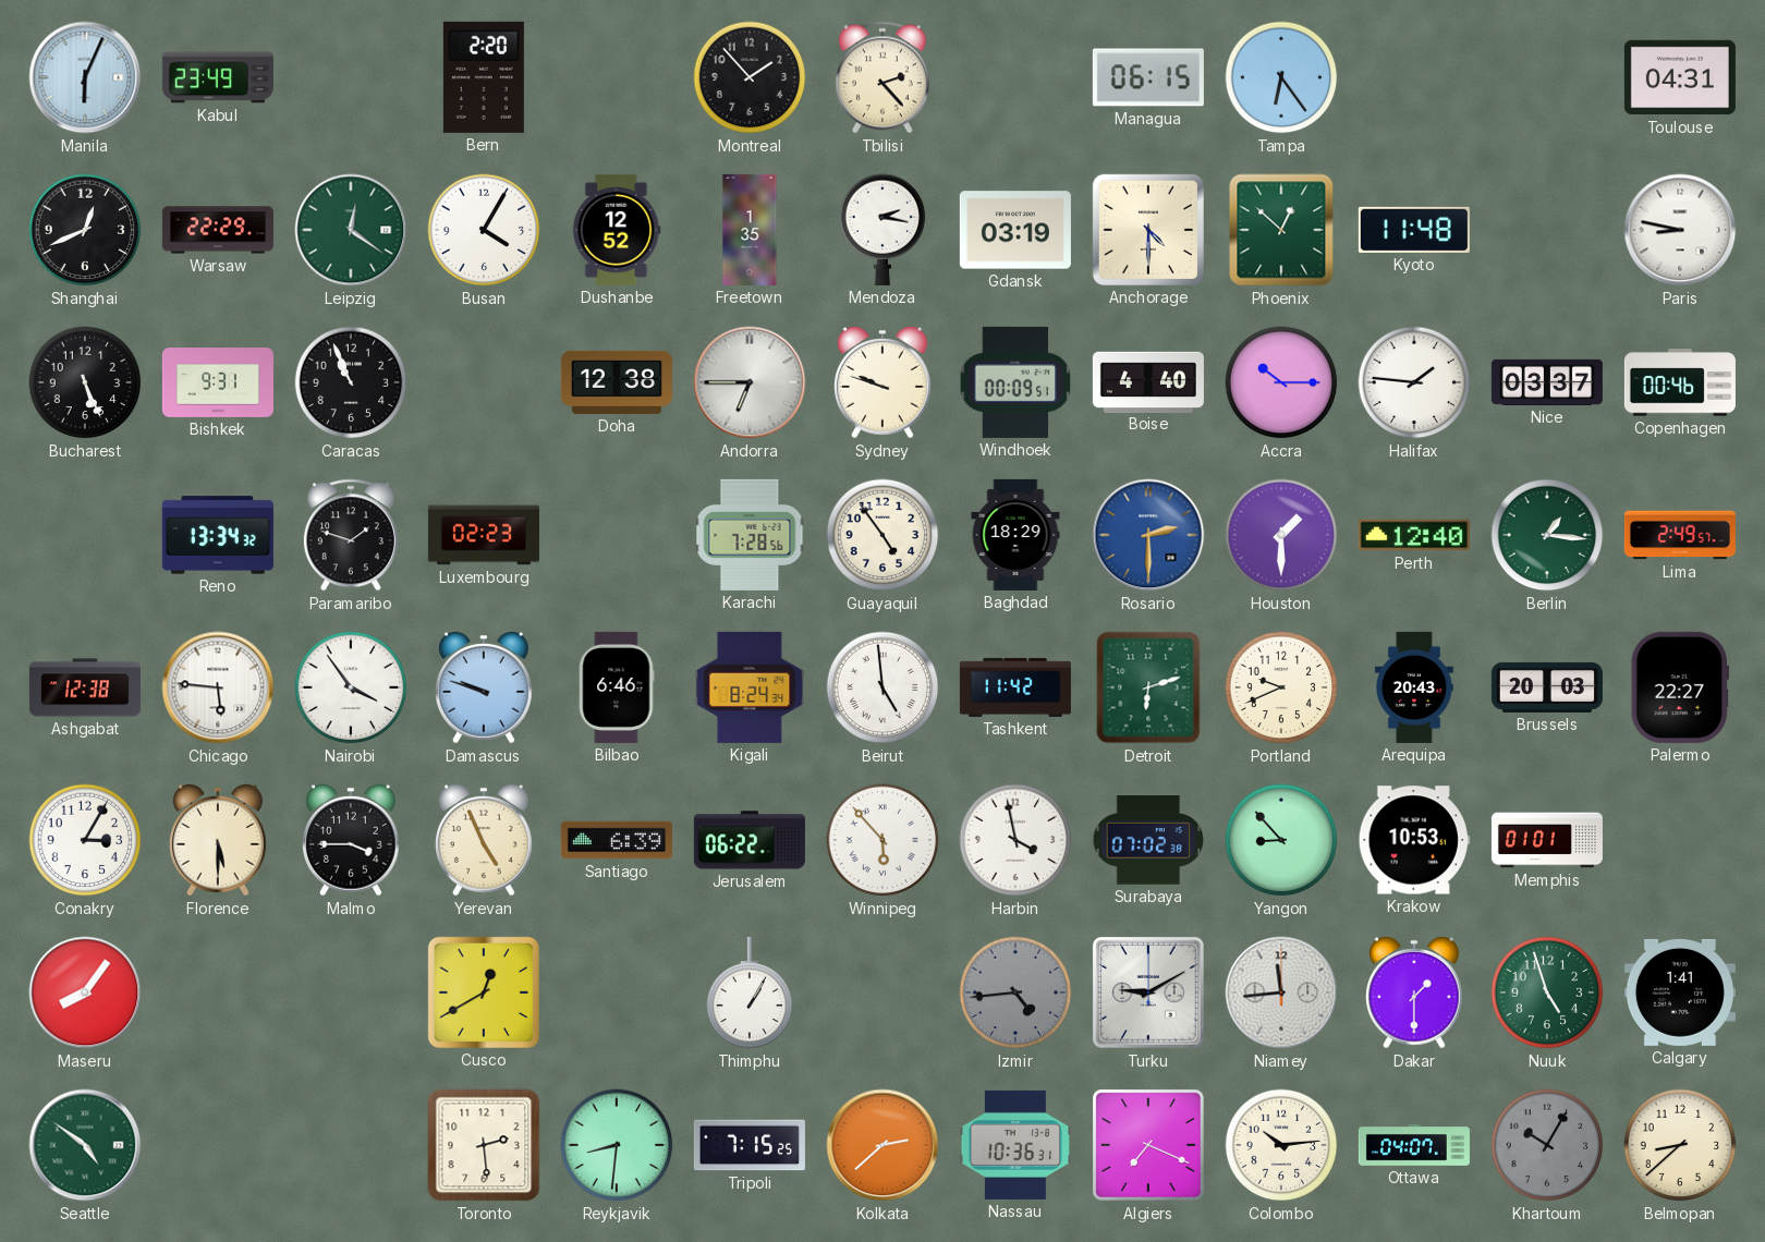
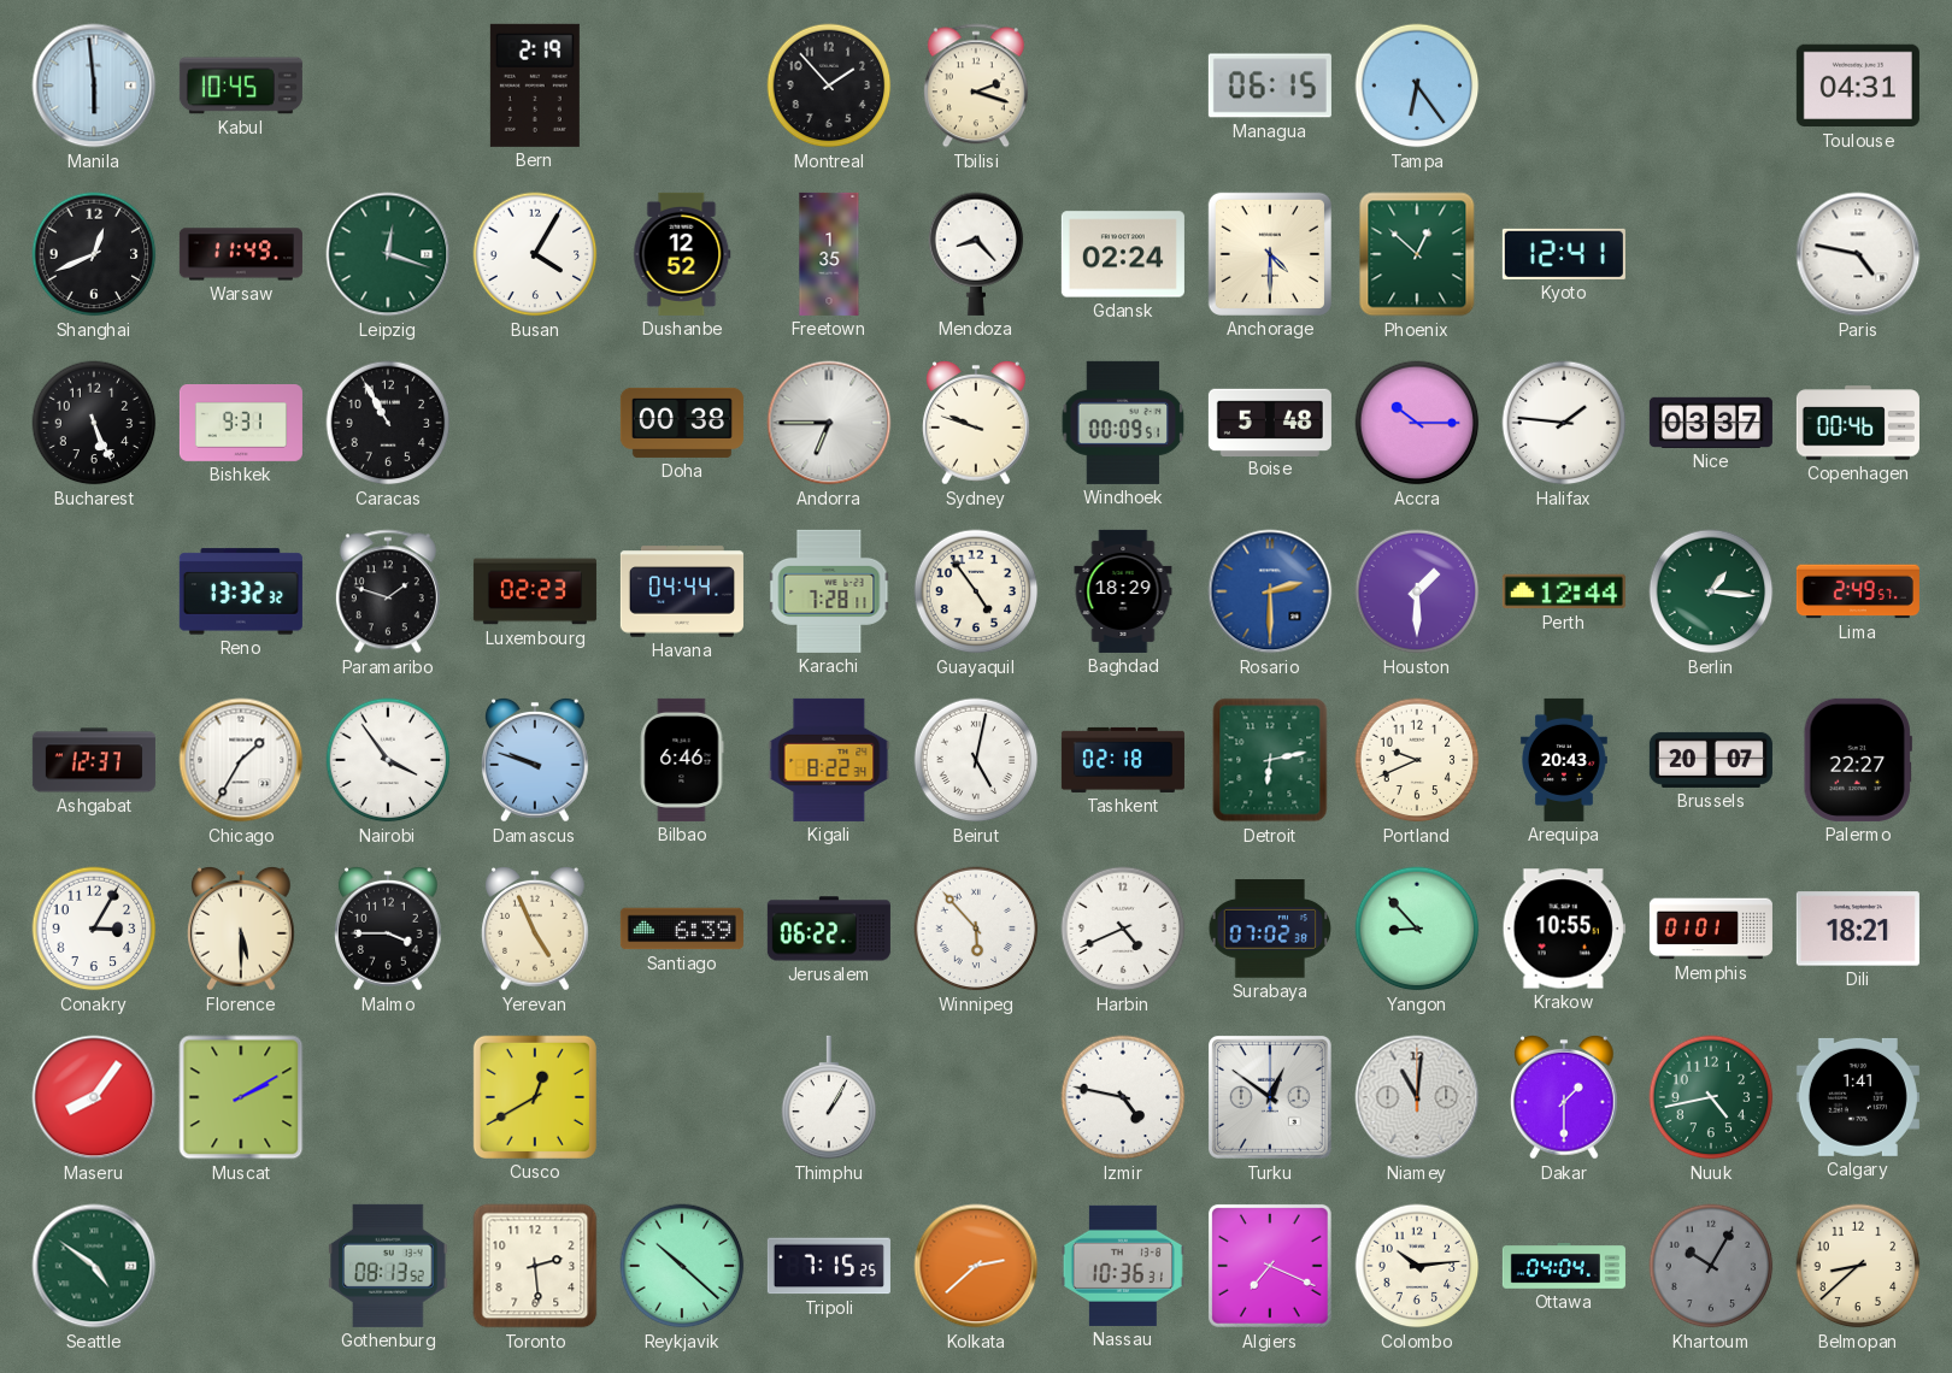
Manila: 6:04 -> 5:59
Kabul: 23:49 -> 10:45
Bern: 2:20 -> 2:19
Tbilisi: 2:23 -> 2:18
Warsaw: 22:29 -> 11:49
Leipzig: 12:21 -> 12:18
Mendoza: 2:17 -> 8:23
Gdansk: 03:19 -> 02:24
Kyoto: 11:48 -> 12:41
Paris: 8:47 -> 4:47
Caracas: 10:56 -> 10:55
Doha: 12:38 -> 00:38
Boise: 4:40 -> 5:48
Reno: 13:34 -> 13:32
Havana: none -> 04:44
Karachi: 7:28:56 -> 7:28:11
Perth: 12:40 -> 12:44
Ashgabat: 12:38 -> 12:37
Chicago: 5:46 -> 1:35
Kigali: 8:24 -> 8:22
Beirut: 4:59 -> 5:02
Tashkent: 11:42 -> 02:18
Detroit: 6:12 -> 6:13
Brussels: 20:03 -> 20:07
Harbin: 3:58 -> 4:41
Krakow: 10:53 -> 10:55
Dili: none -> 18:21
Muscat: none -> 2:10
Izmir: 4:44 -> 4:47
Izmir dial: grey -> white
Turku: 9:10 -> 12:51
Niamey: 11:44 -> 11:01
Nuuk: 4:57 -> 4:43
Gothenburg: none -> 08:13
Reykjavik: 8:31 -> 10:22
Ottawa: 04:07 -> 04:04
